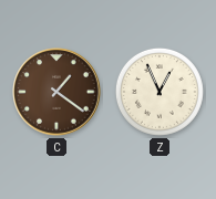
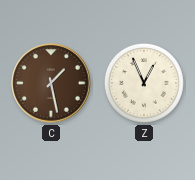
C: 1:21 -> 1:28
